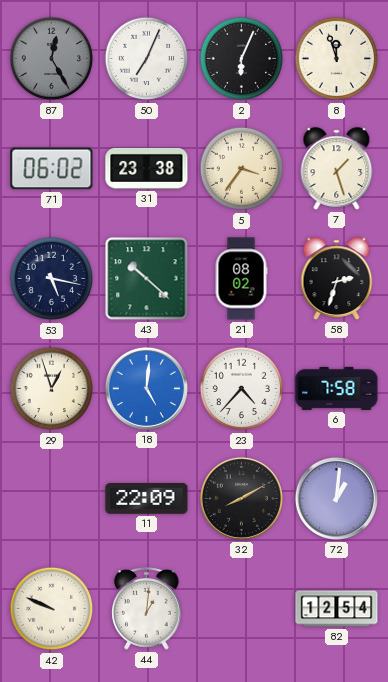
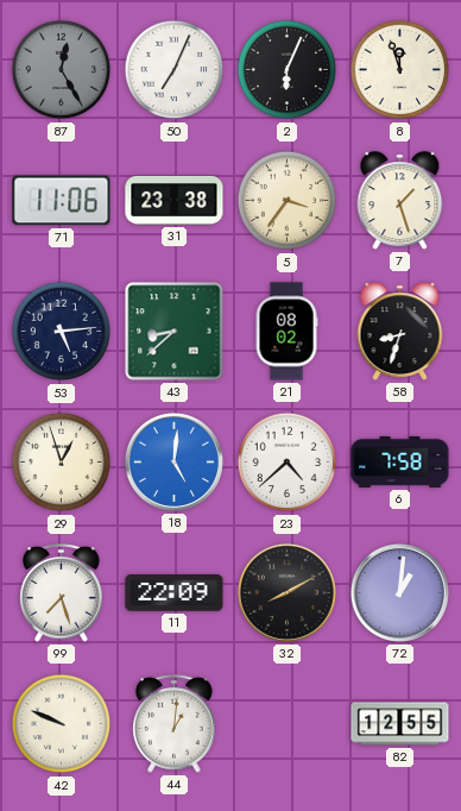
71: 06:02 -> 11:06
53: 5:17 -> 5:14
43: 10:22 -> 8:38
58: 2:33 -> 8:33
23: 4:37 -> 4:38
99: none -> 7:27
82: 12:54 -> 12:55
